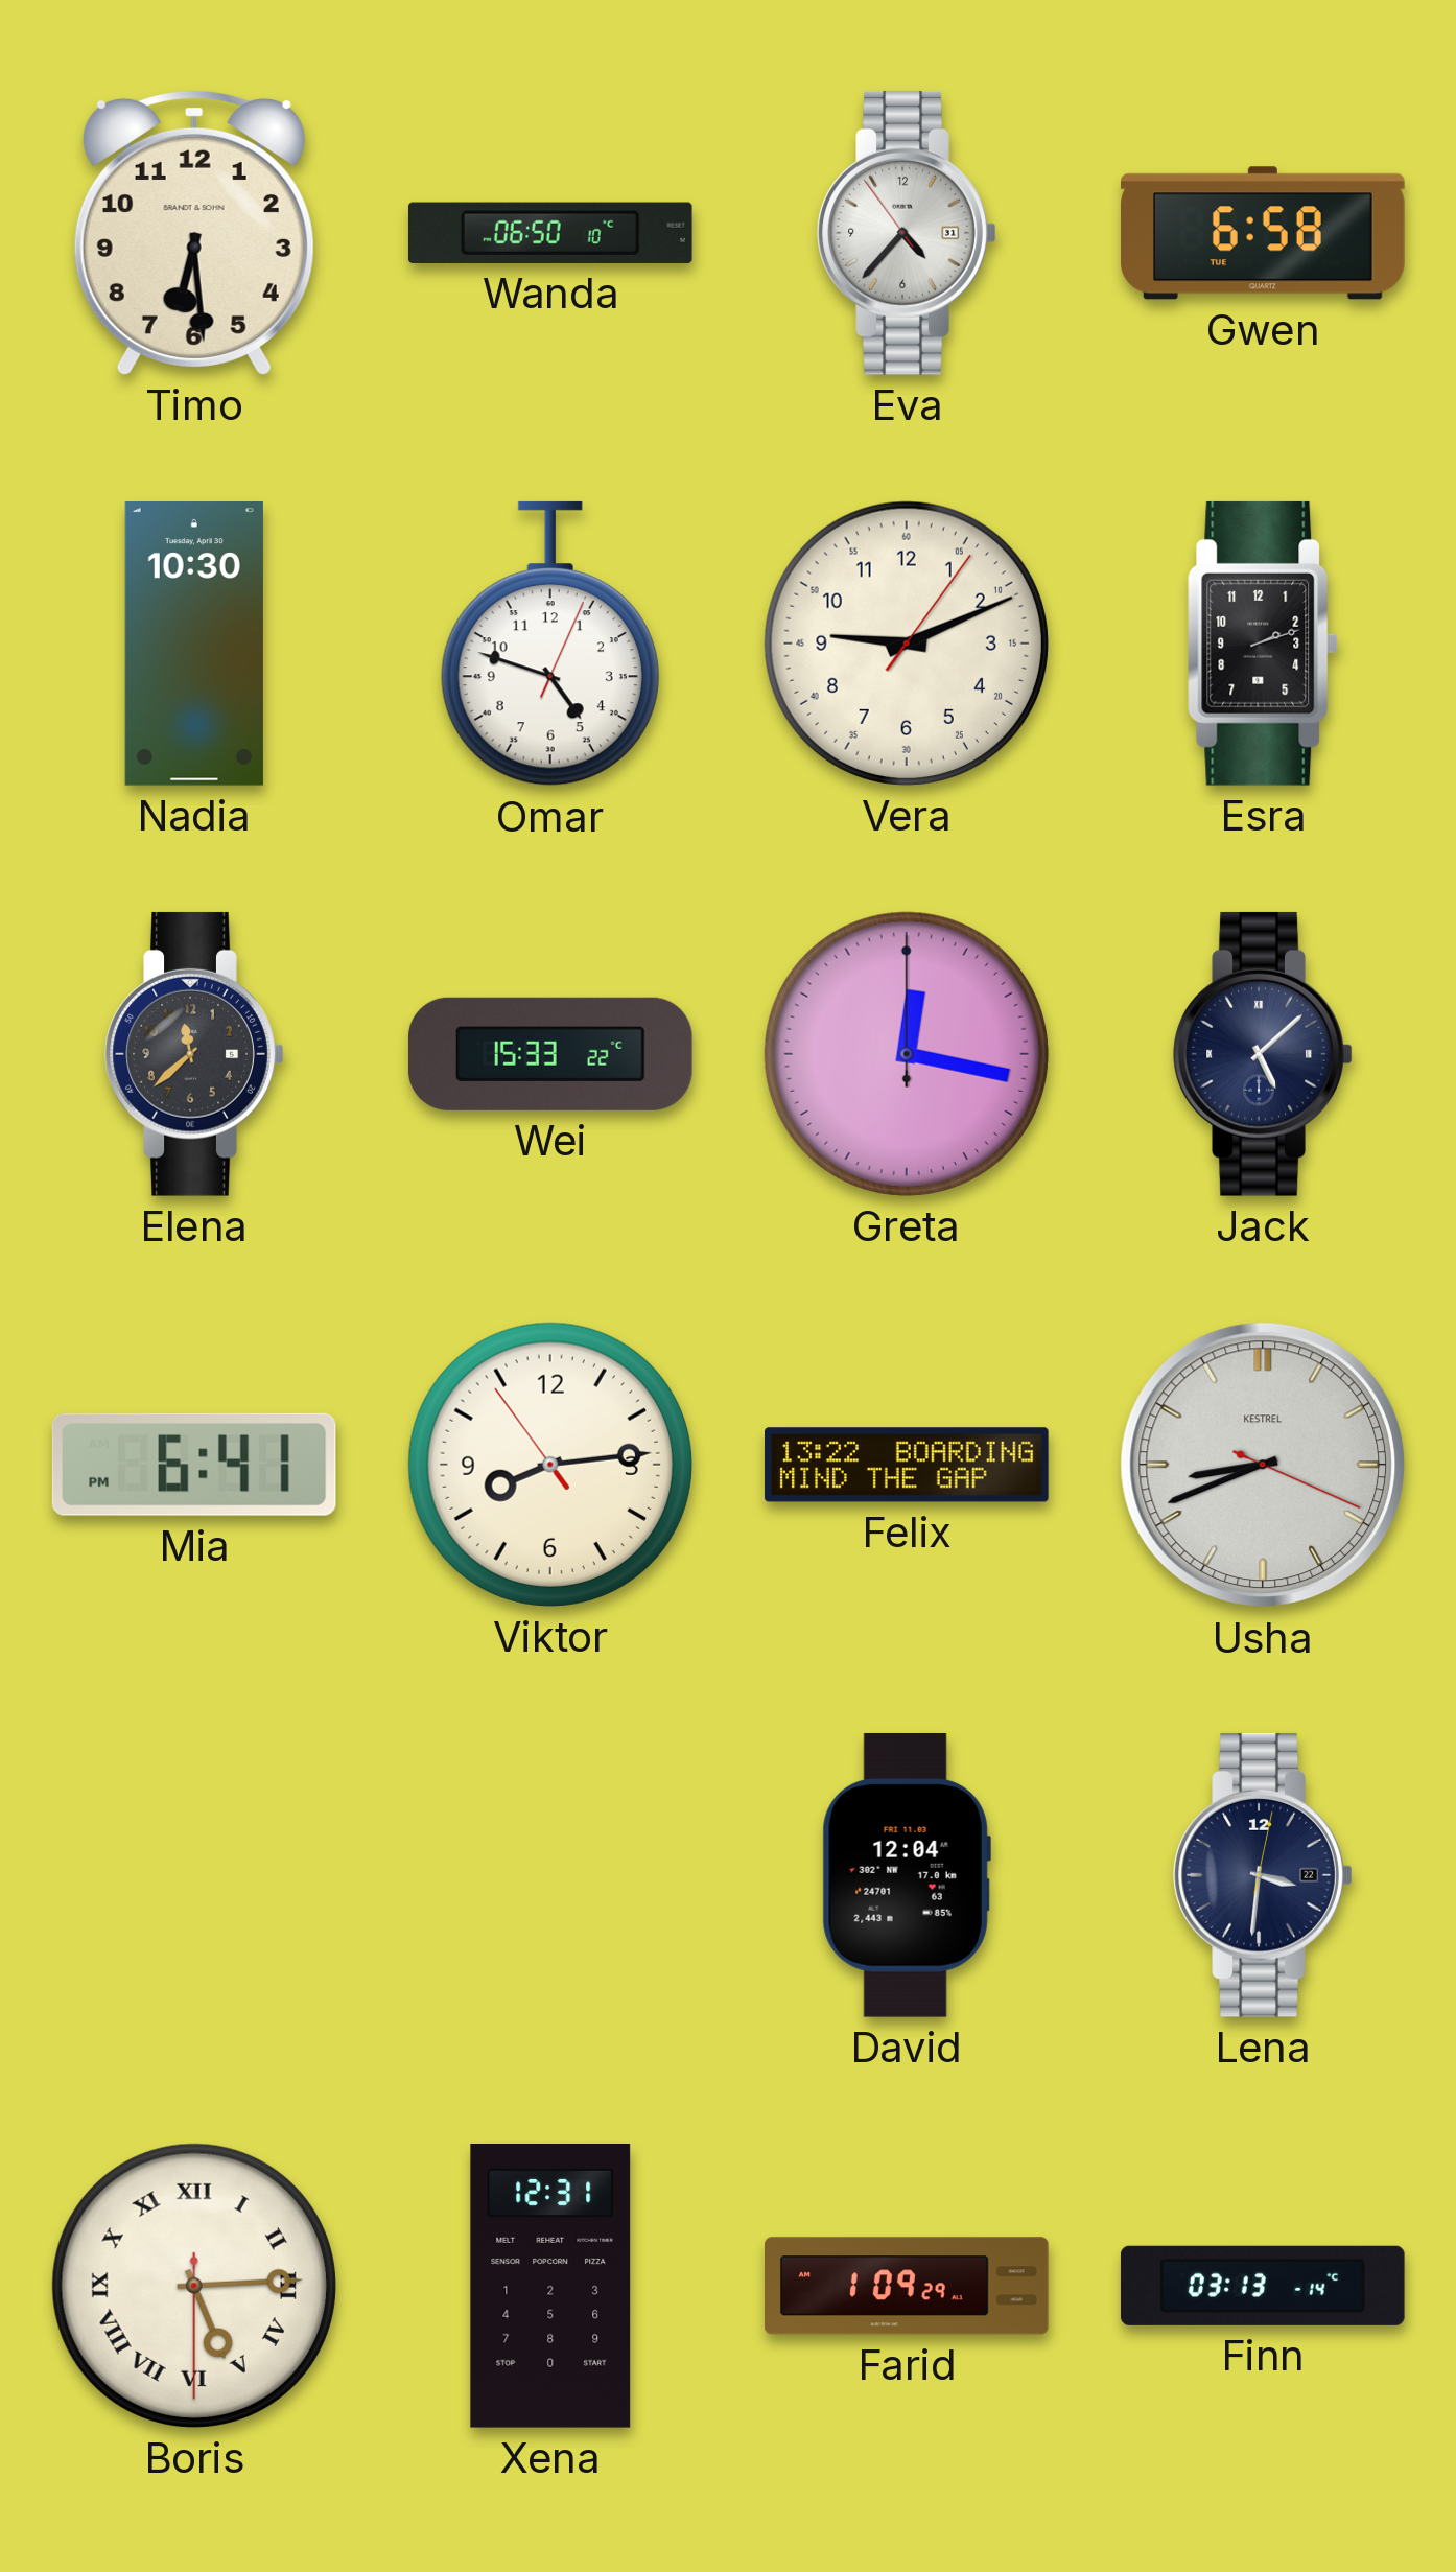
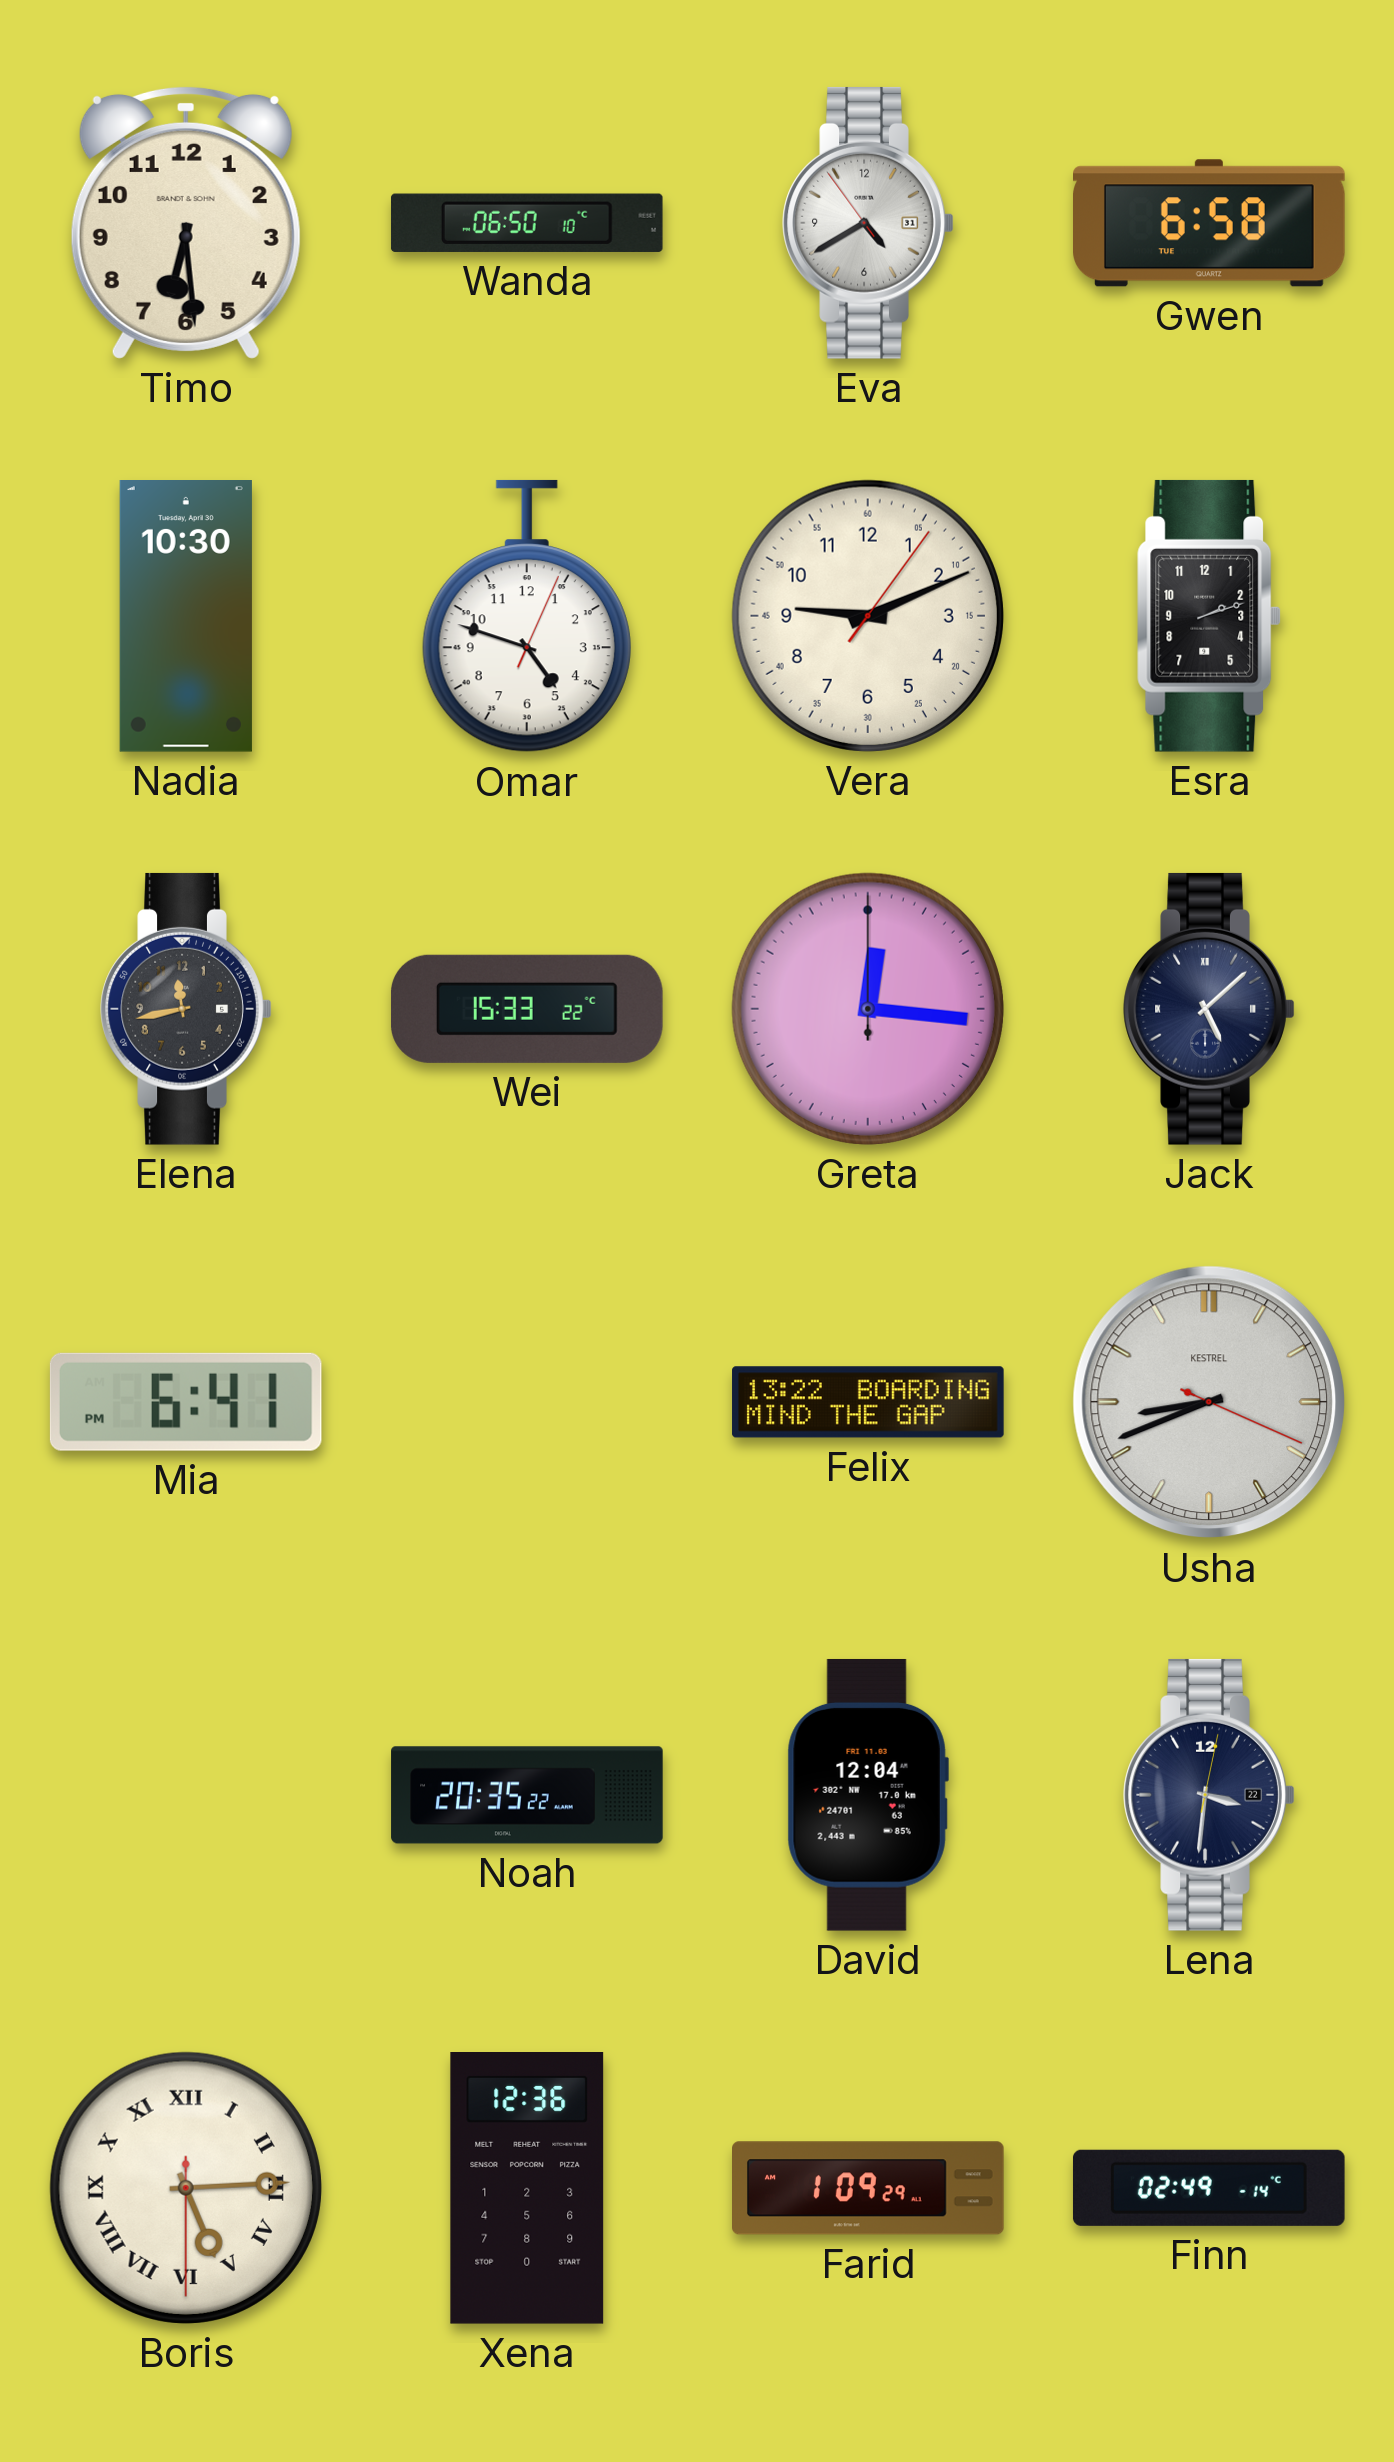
Eva: 4:36 -> 4:39
Elena: 11:38 -> 11:43
Greta: 12:17 -> 12:16
Viktor: 8:13 -> none
Noah: none -> 20:35
Xena: 12:31 -> 12:36
Finn: 03:13 -> 02:49
